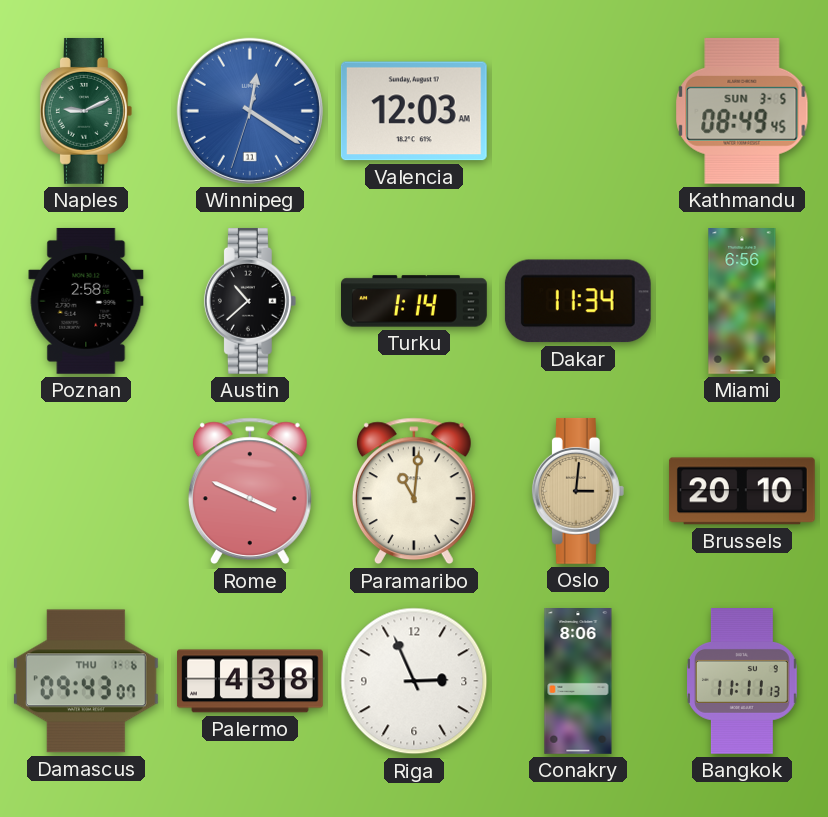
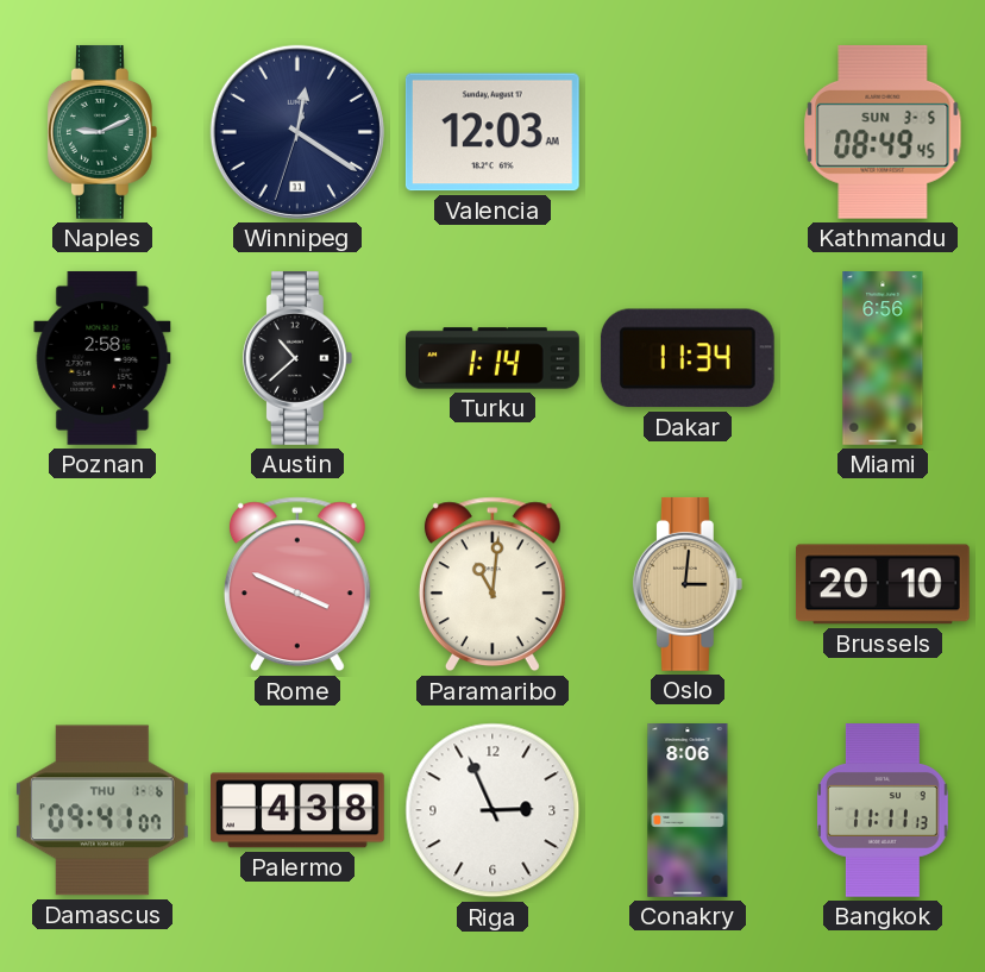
Winnipeg dial: blue -> navy
Damascus: 09:43 -> 09:41
